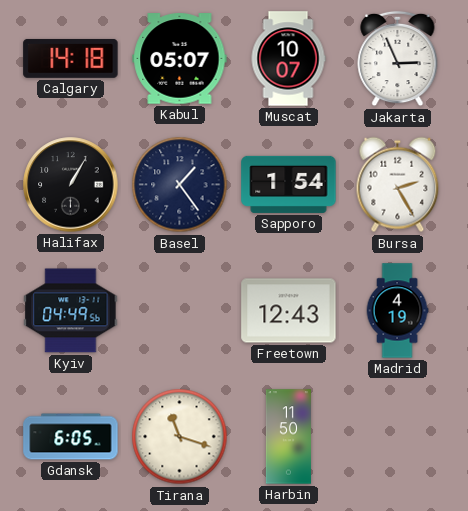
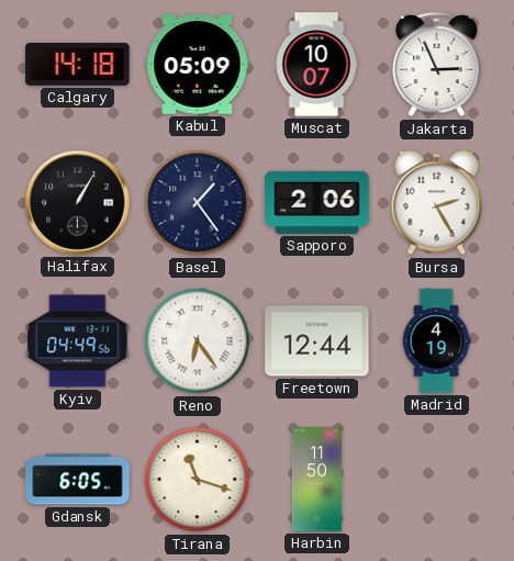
Kabul: 05:07 -> 05:09
Sapporo: 1:54 -> 2:06
Reno: none -> 6:24
Freetown: 12:43 -> 12:44
